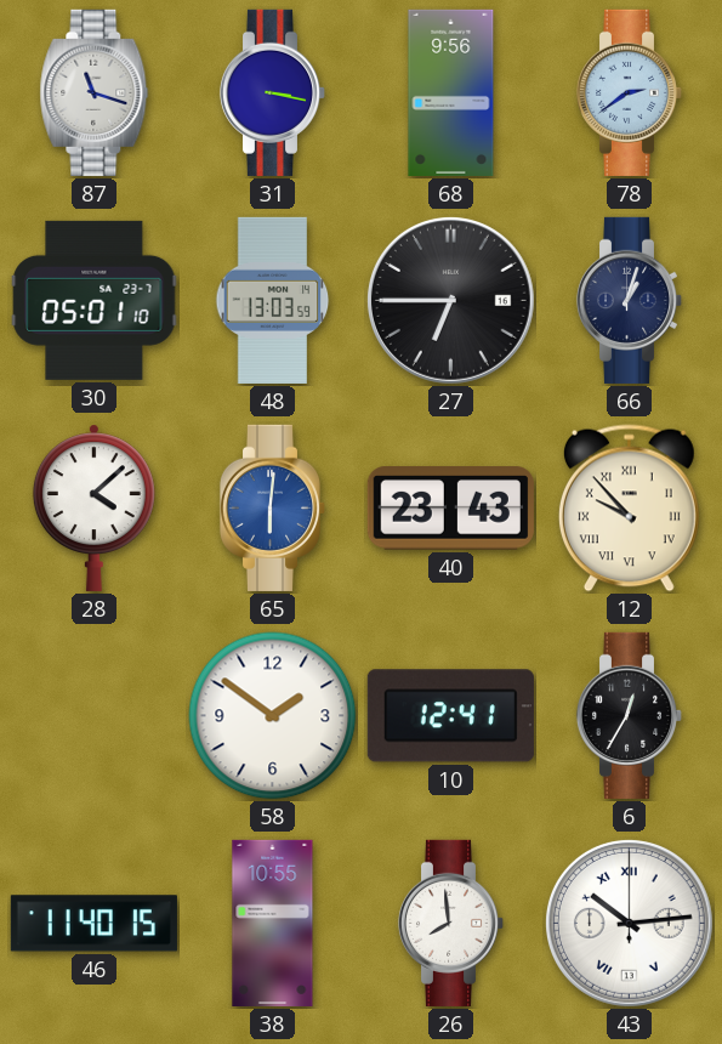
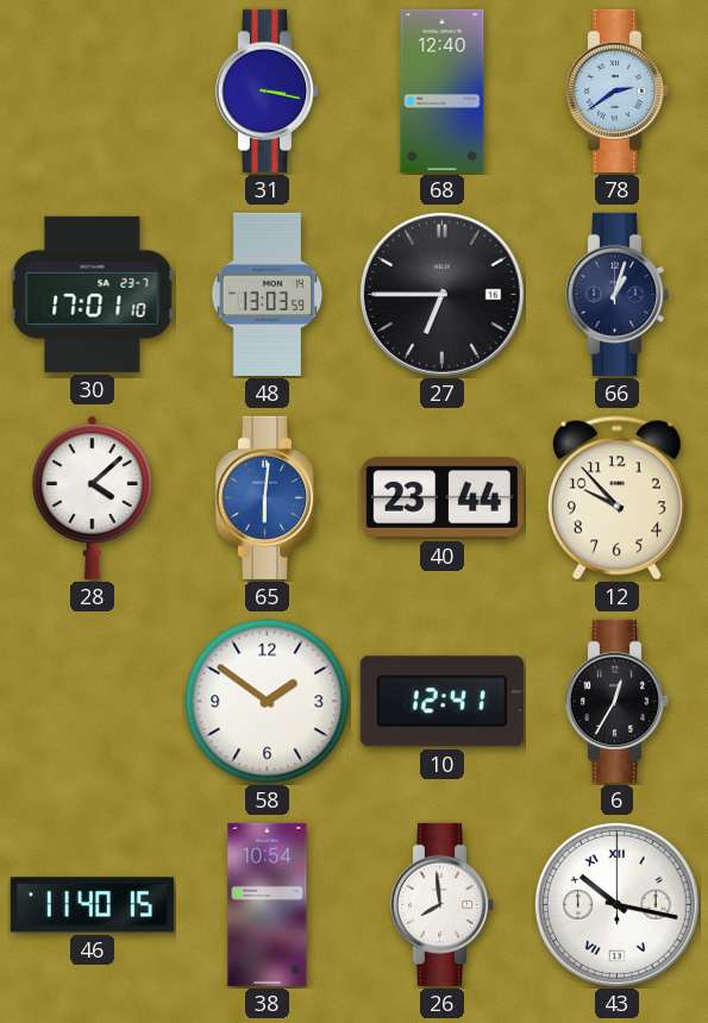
87: 11:18 -> none
68: 9:56 -> 12:40
30: 05:01 -> 17:01
40: 23:43 -> 23:44
12 numerals: Roman -> Arabic
38: 10:55 -> 10:54
43: 10:14 -> 10:17
